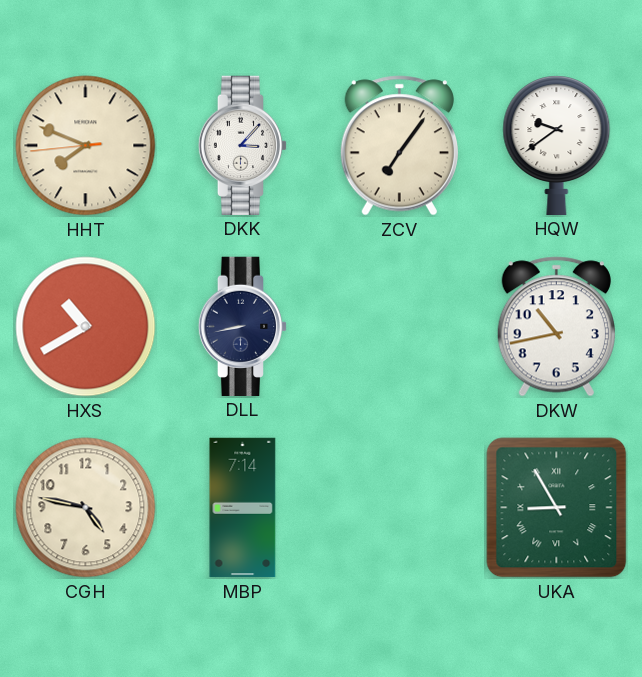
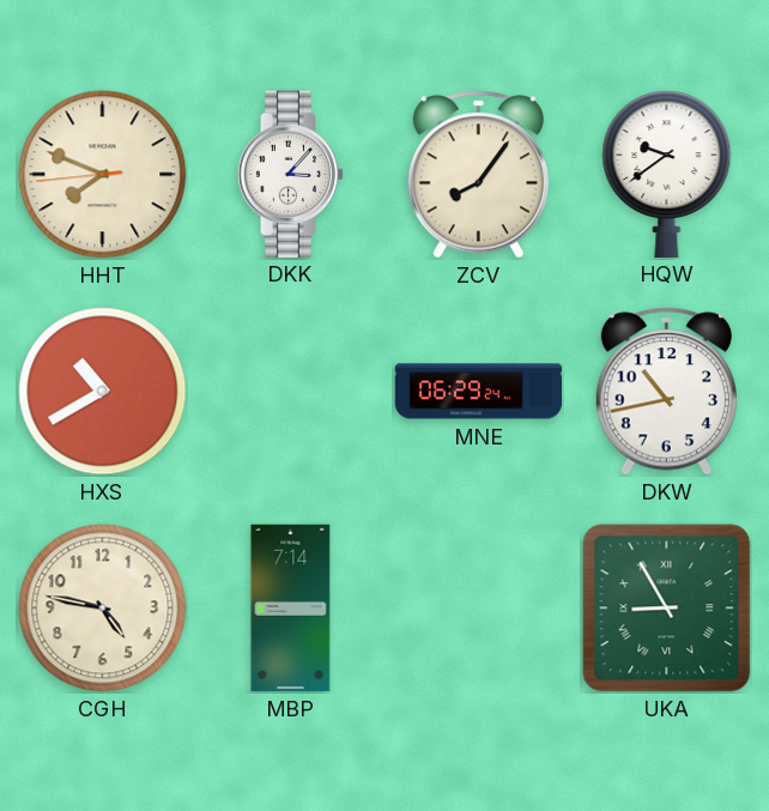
ZCV: 7:06 -> 8:06
DLL: 8:43 -> none
MNE: none -> 06:29
